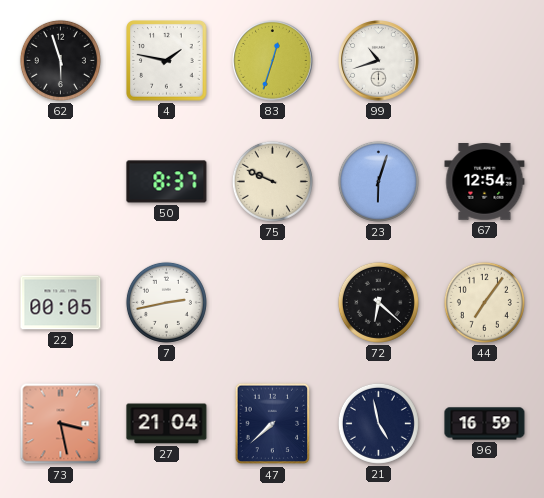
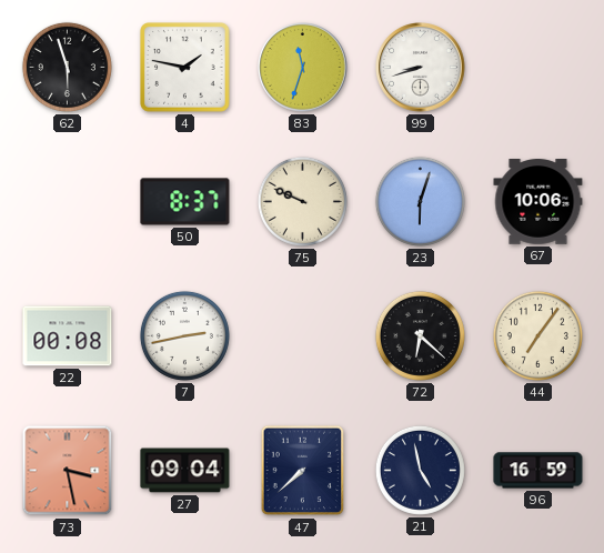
83: 12:33 -> 11:33
99: 10:42 -> 8:42
67: 12:54 -> 10:06
22: 00:05 -> 00:08
27: 21:04 -> 09:04
